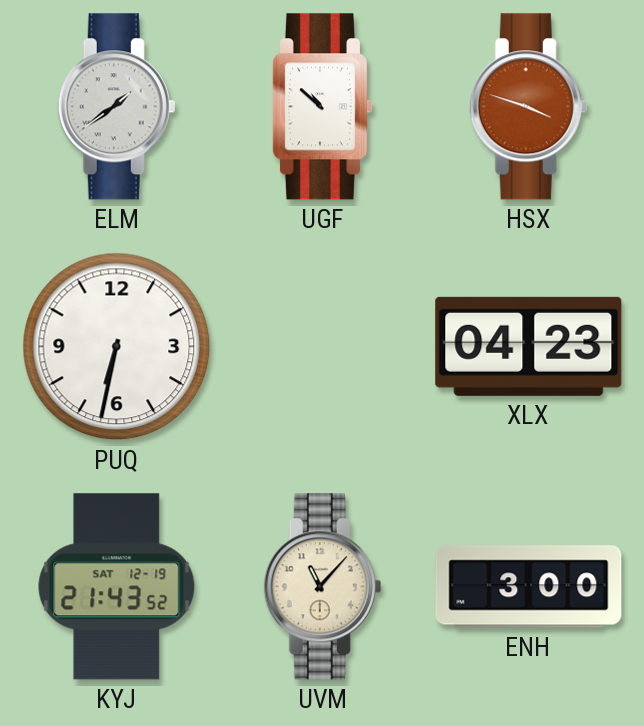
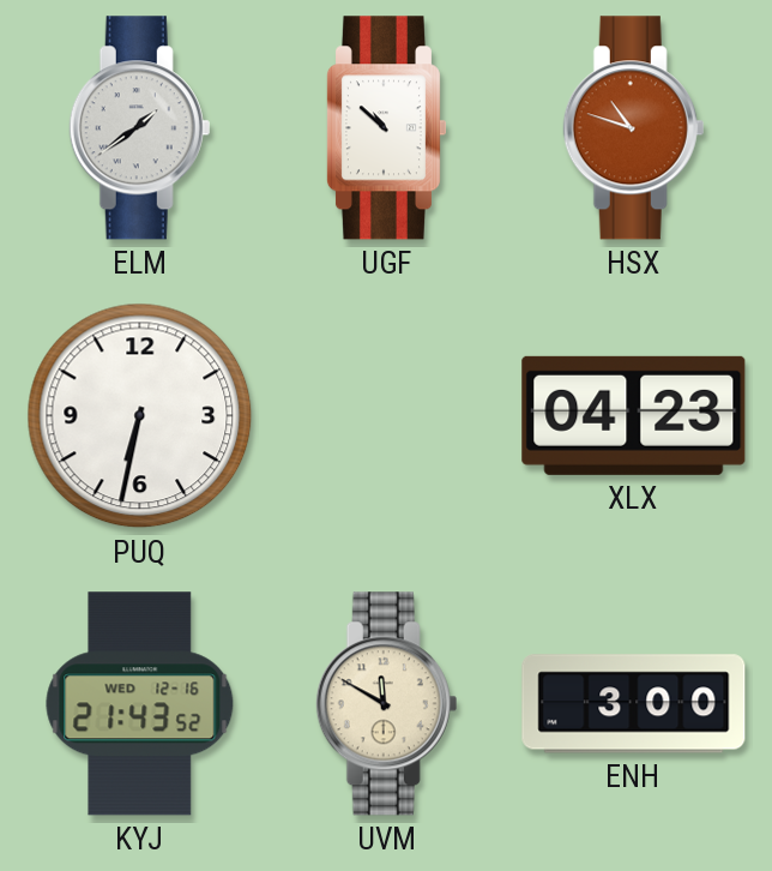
HSX: 3:48 -> 10:48
KYJ date: SAT 12-19 -> WED 12-16
UVM: 11:07 -> 11:50
